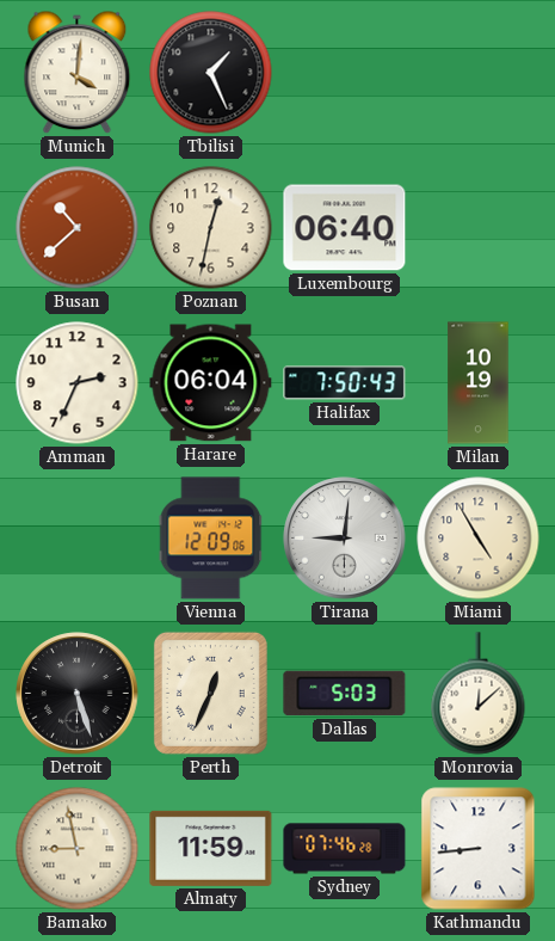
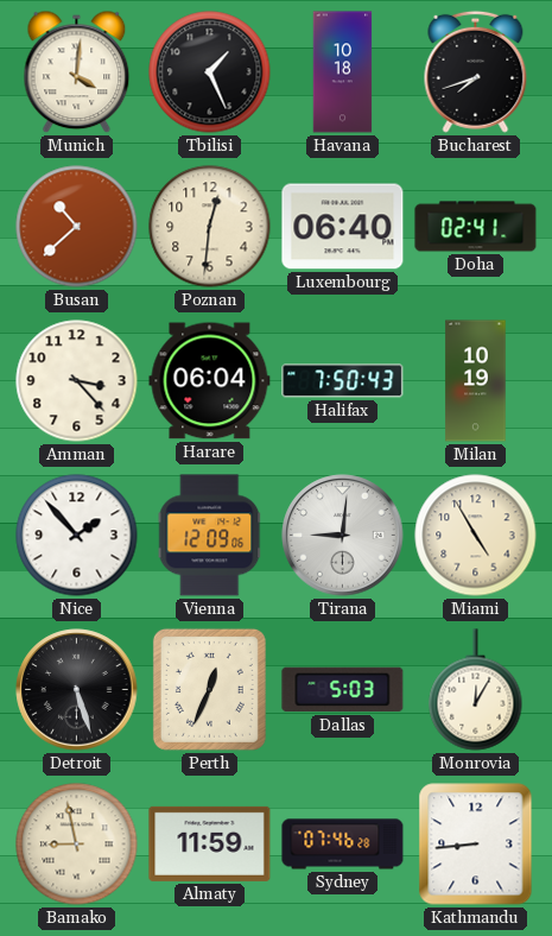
Havana: none -> 10:18
Bucharest: none -> 7:42
Poznan: 12:32 -> 12:31
Doha: none -> 02:41
Amman: 2:34 -> 3:23
Nice: none -> 1:53
Monrovia: 12:08 -> 12:05
